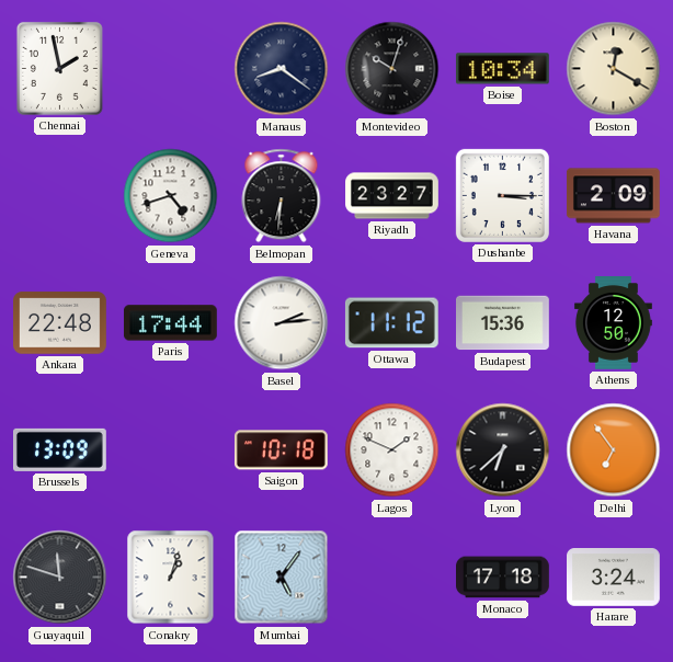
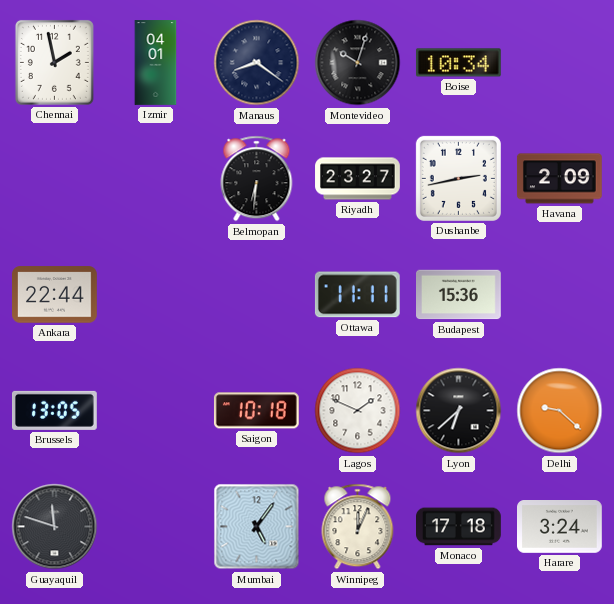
Izmir: none -> 04:01
Boston: 12:20 -> none
Geneva: 4:42 -> none
Dushanbe: 3:15 -> 2:43
Ankara: 22:48 -> 22:44
Paris: 17:44 -> none
Basel: 2:14 -> none
Ottawa: 11:12 -> 11:11
Athens: 12:50 -> none
Brussels: 13:09 -> 13:05
Delhi: 6:54 -> 9:22
Conakry: 1:03 -> none
Winnipeg: none -> 12:04
